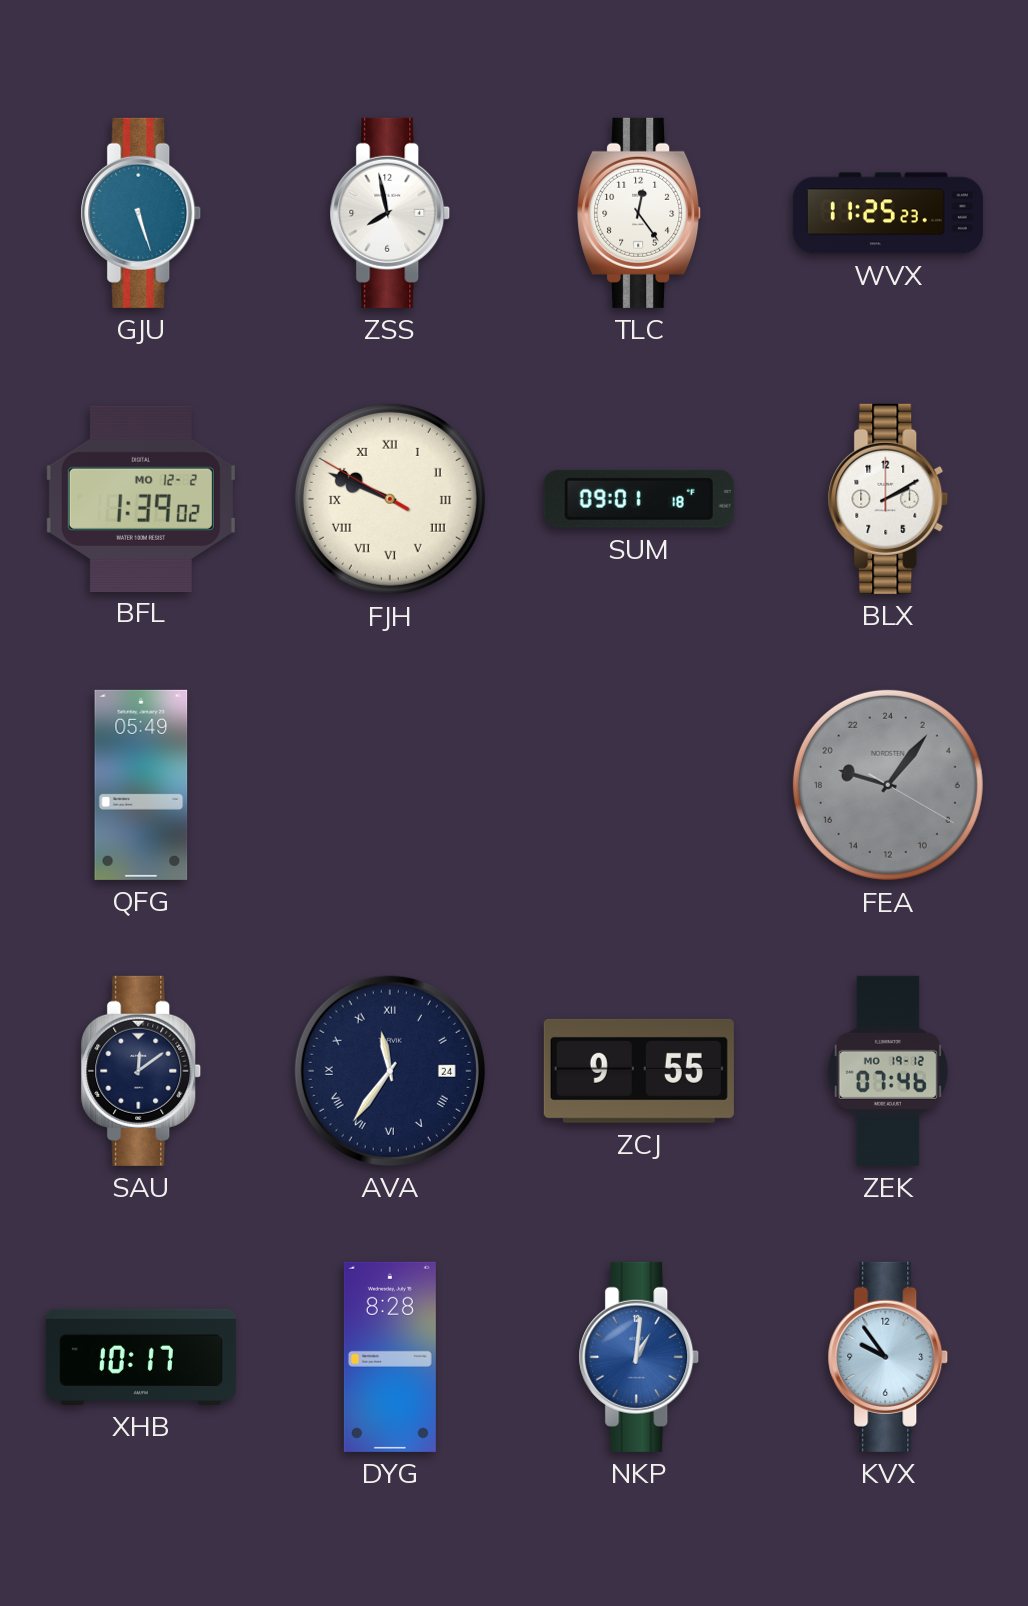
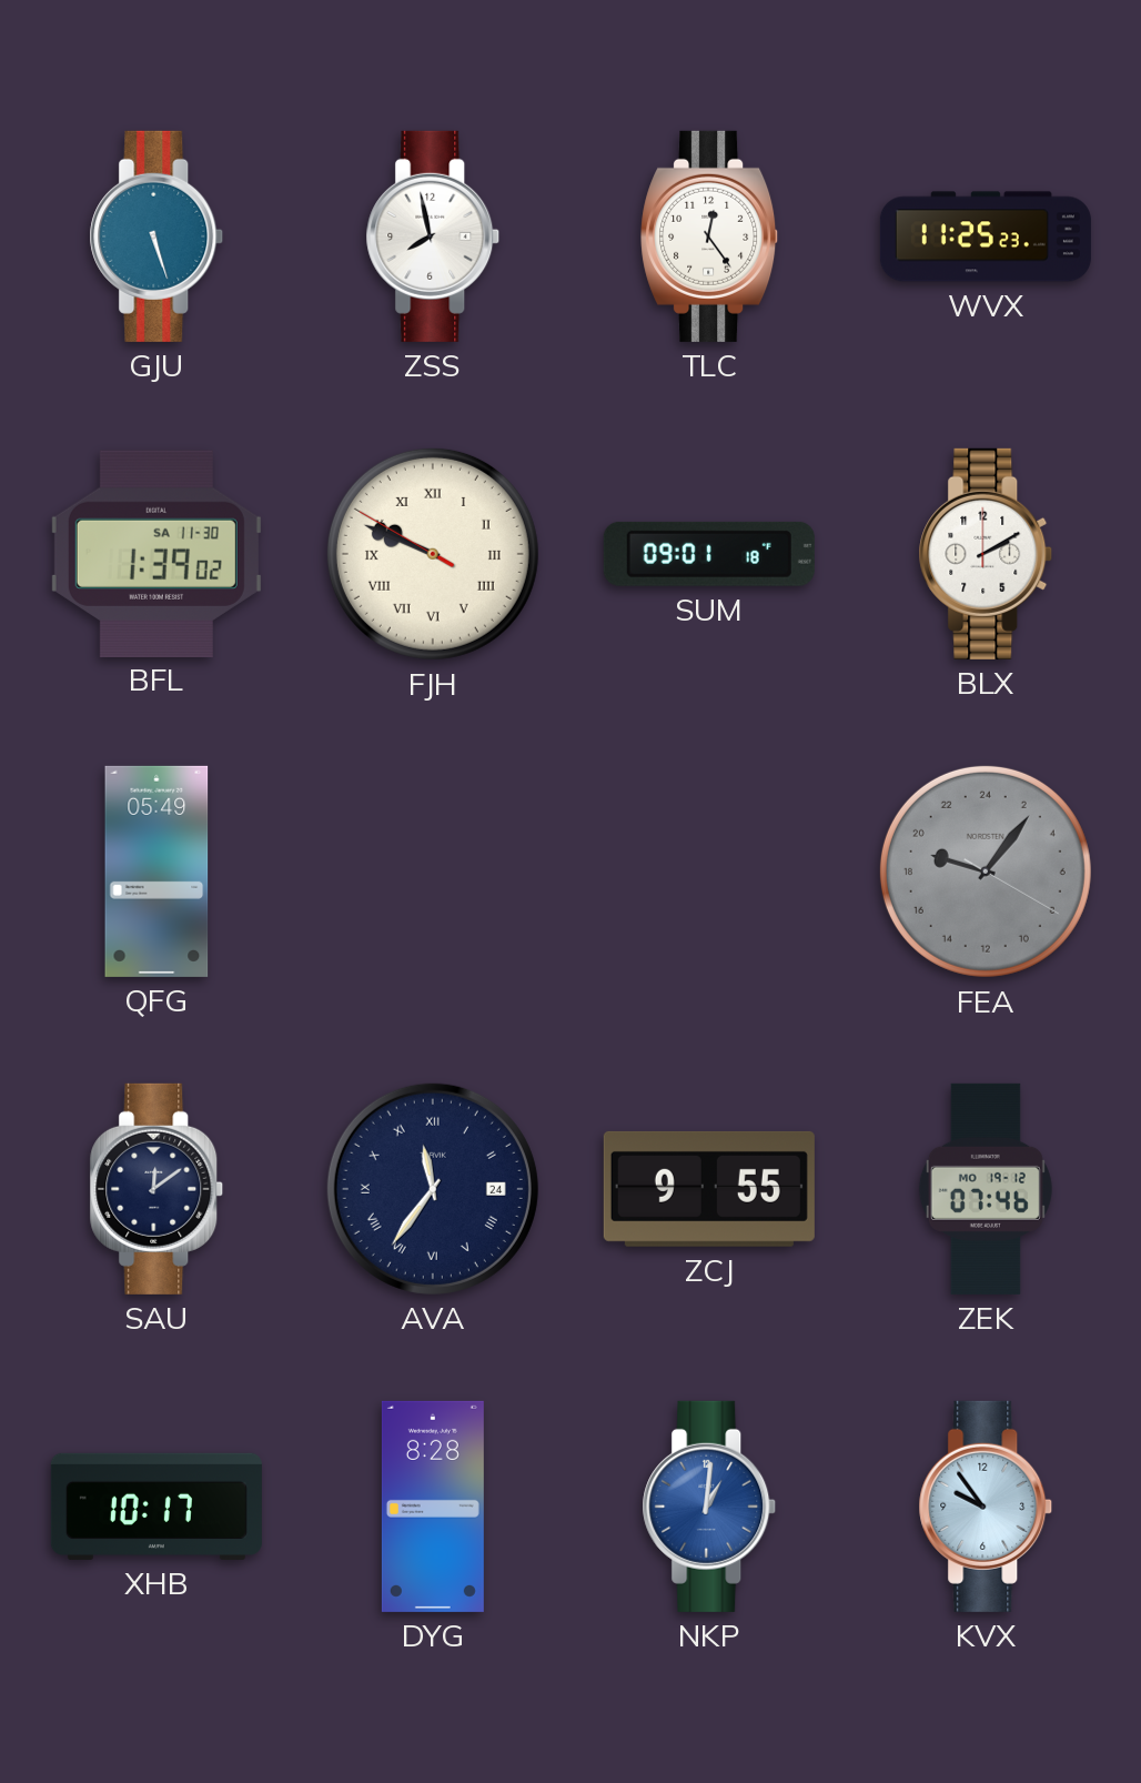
BFL date: MO 12-2 -> SA 11-30
